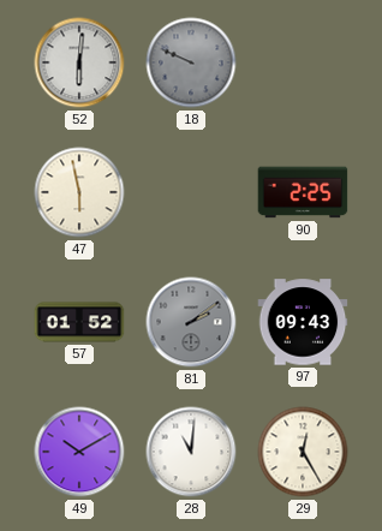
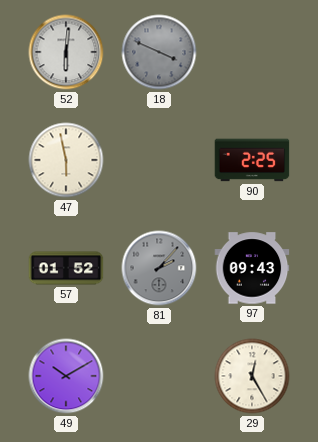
18: 9:49 -> 3:49
81: 2:09 -> 2:07
28: 11:01 -> none
